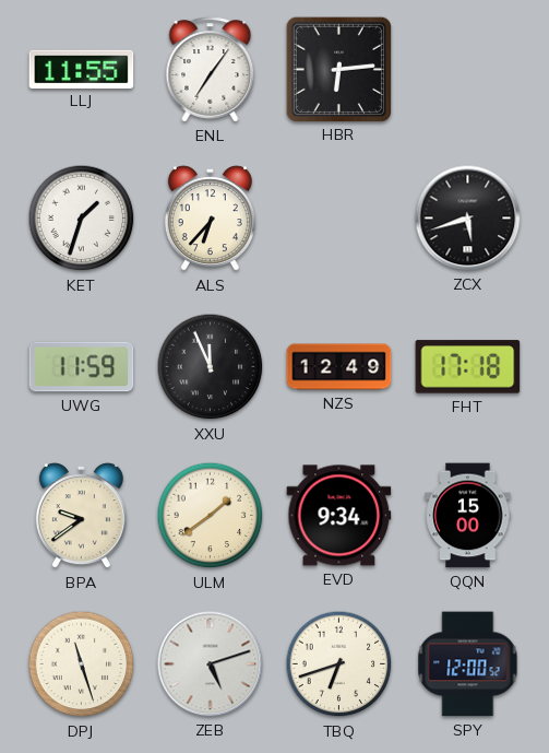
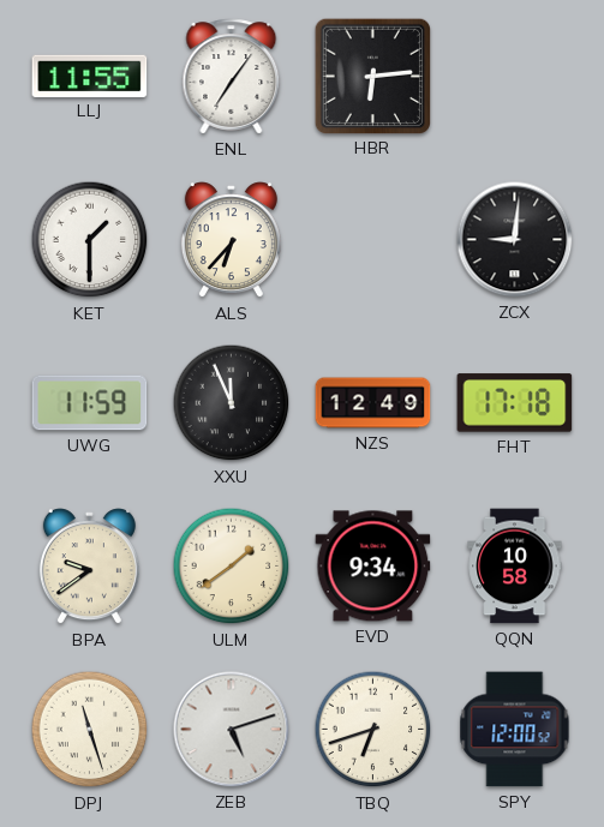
KET: 1:33 -> 1:30
ZCX: 5:42 -> 9:01
QQN: 15:00 -> 10:58
